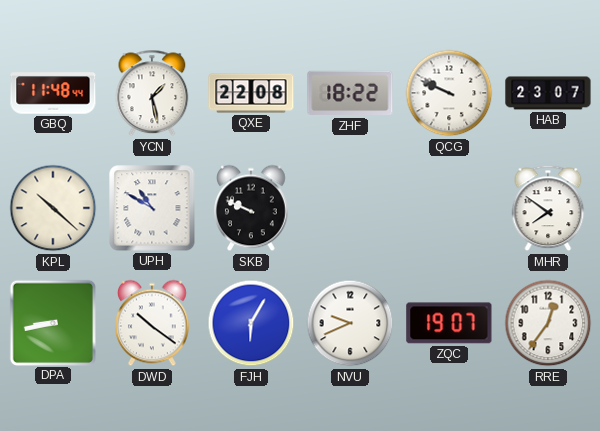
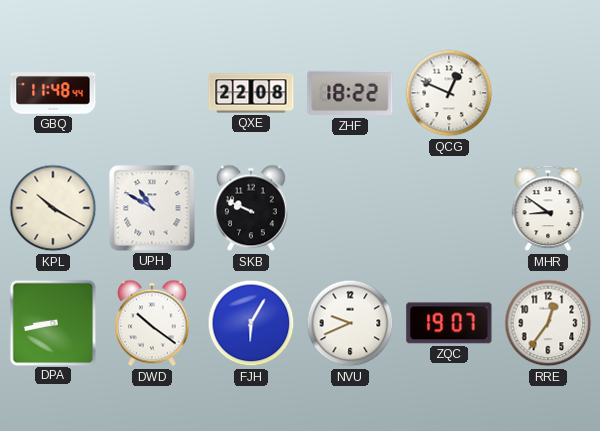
YCN: 1:28 -> none
QCG: 9:49 -> 12:49
HAB: 23:07 -> none
KPL: 10:22 -> 10:20
MHR: 7:51 -> 8:51
